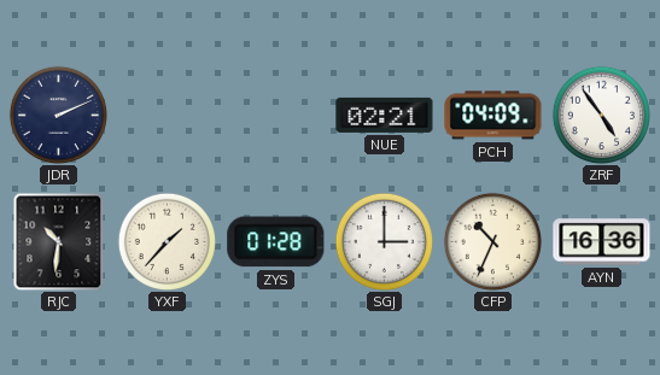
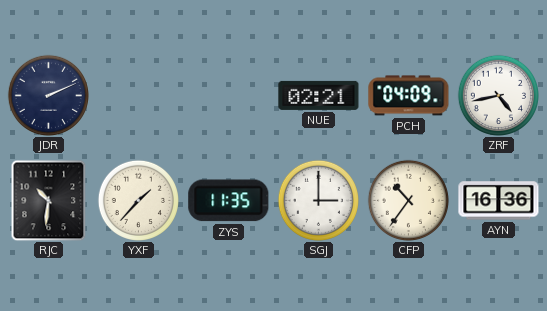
ZRF: 4:54 -> 4:43
ZYS: 01:28 -> 11:35
CFP: 10:34 -> 10:36
